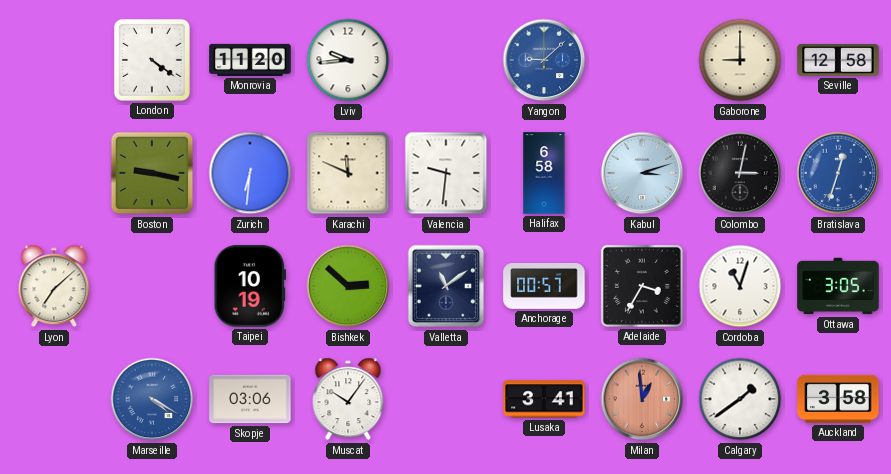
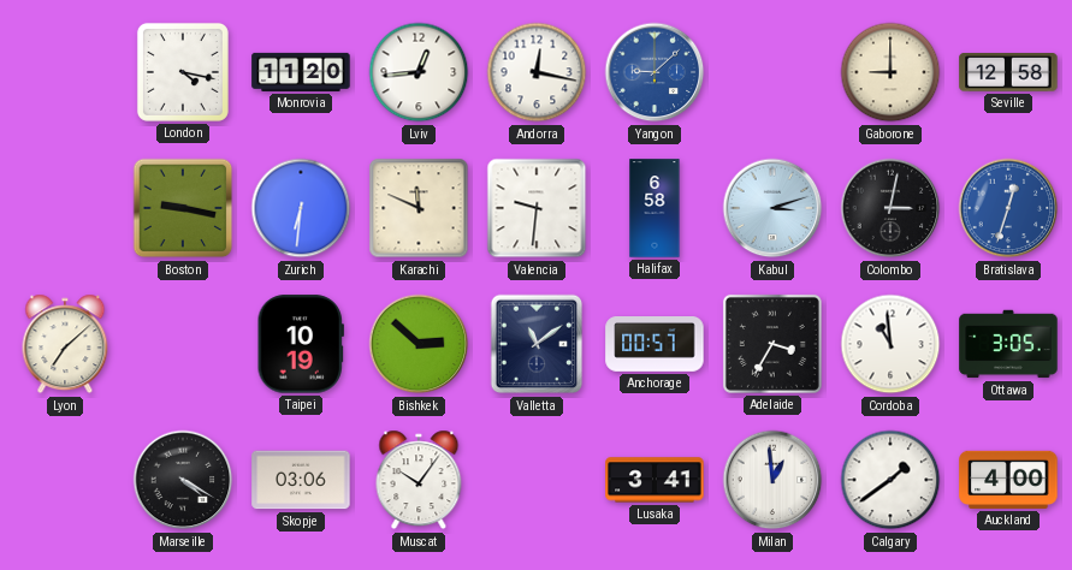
London: 4:21 -> 4:17
Lviv: 9:44 -> 12:44
Andorra: none -> 12:17
Cordoba: 11:03 -> 10:59
Marseille dial: blue -> black
Milan dial: salmon -> white
Auckland: 3:58 -> 4:00
